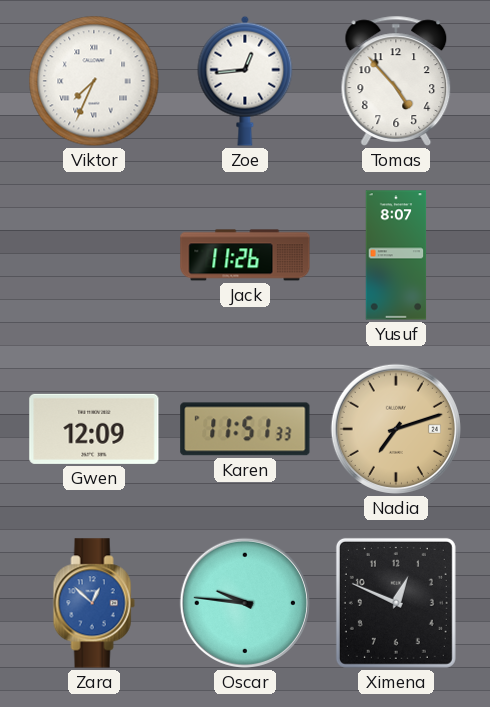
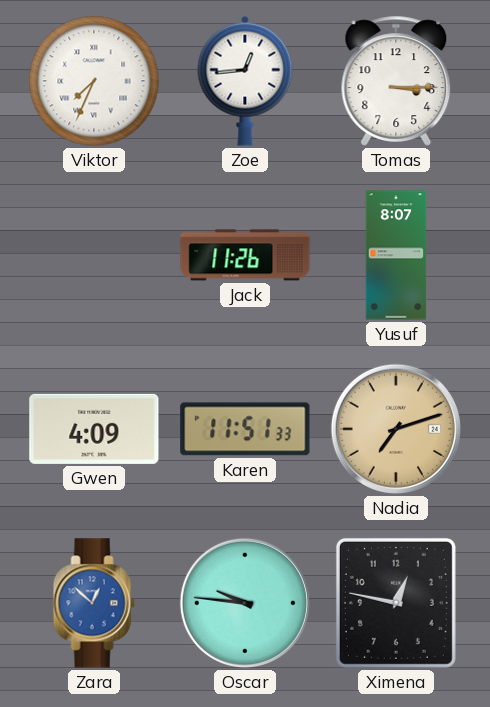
Tomas: 4:53 -> 3:15
Gwen: 12:09 -> 4:09
Ximena: 12:49 -> 12:47
